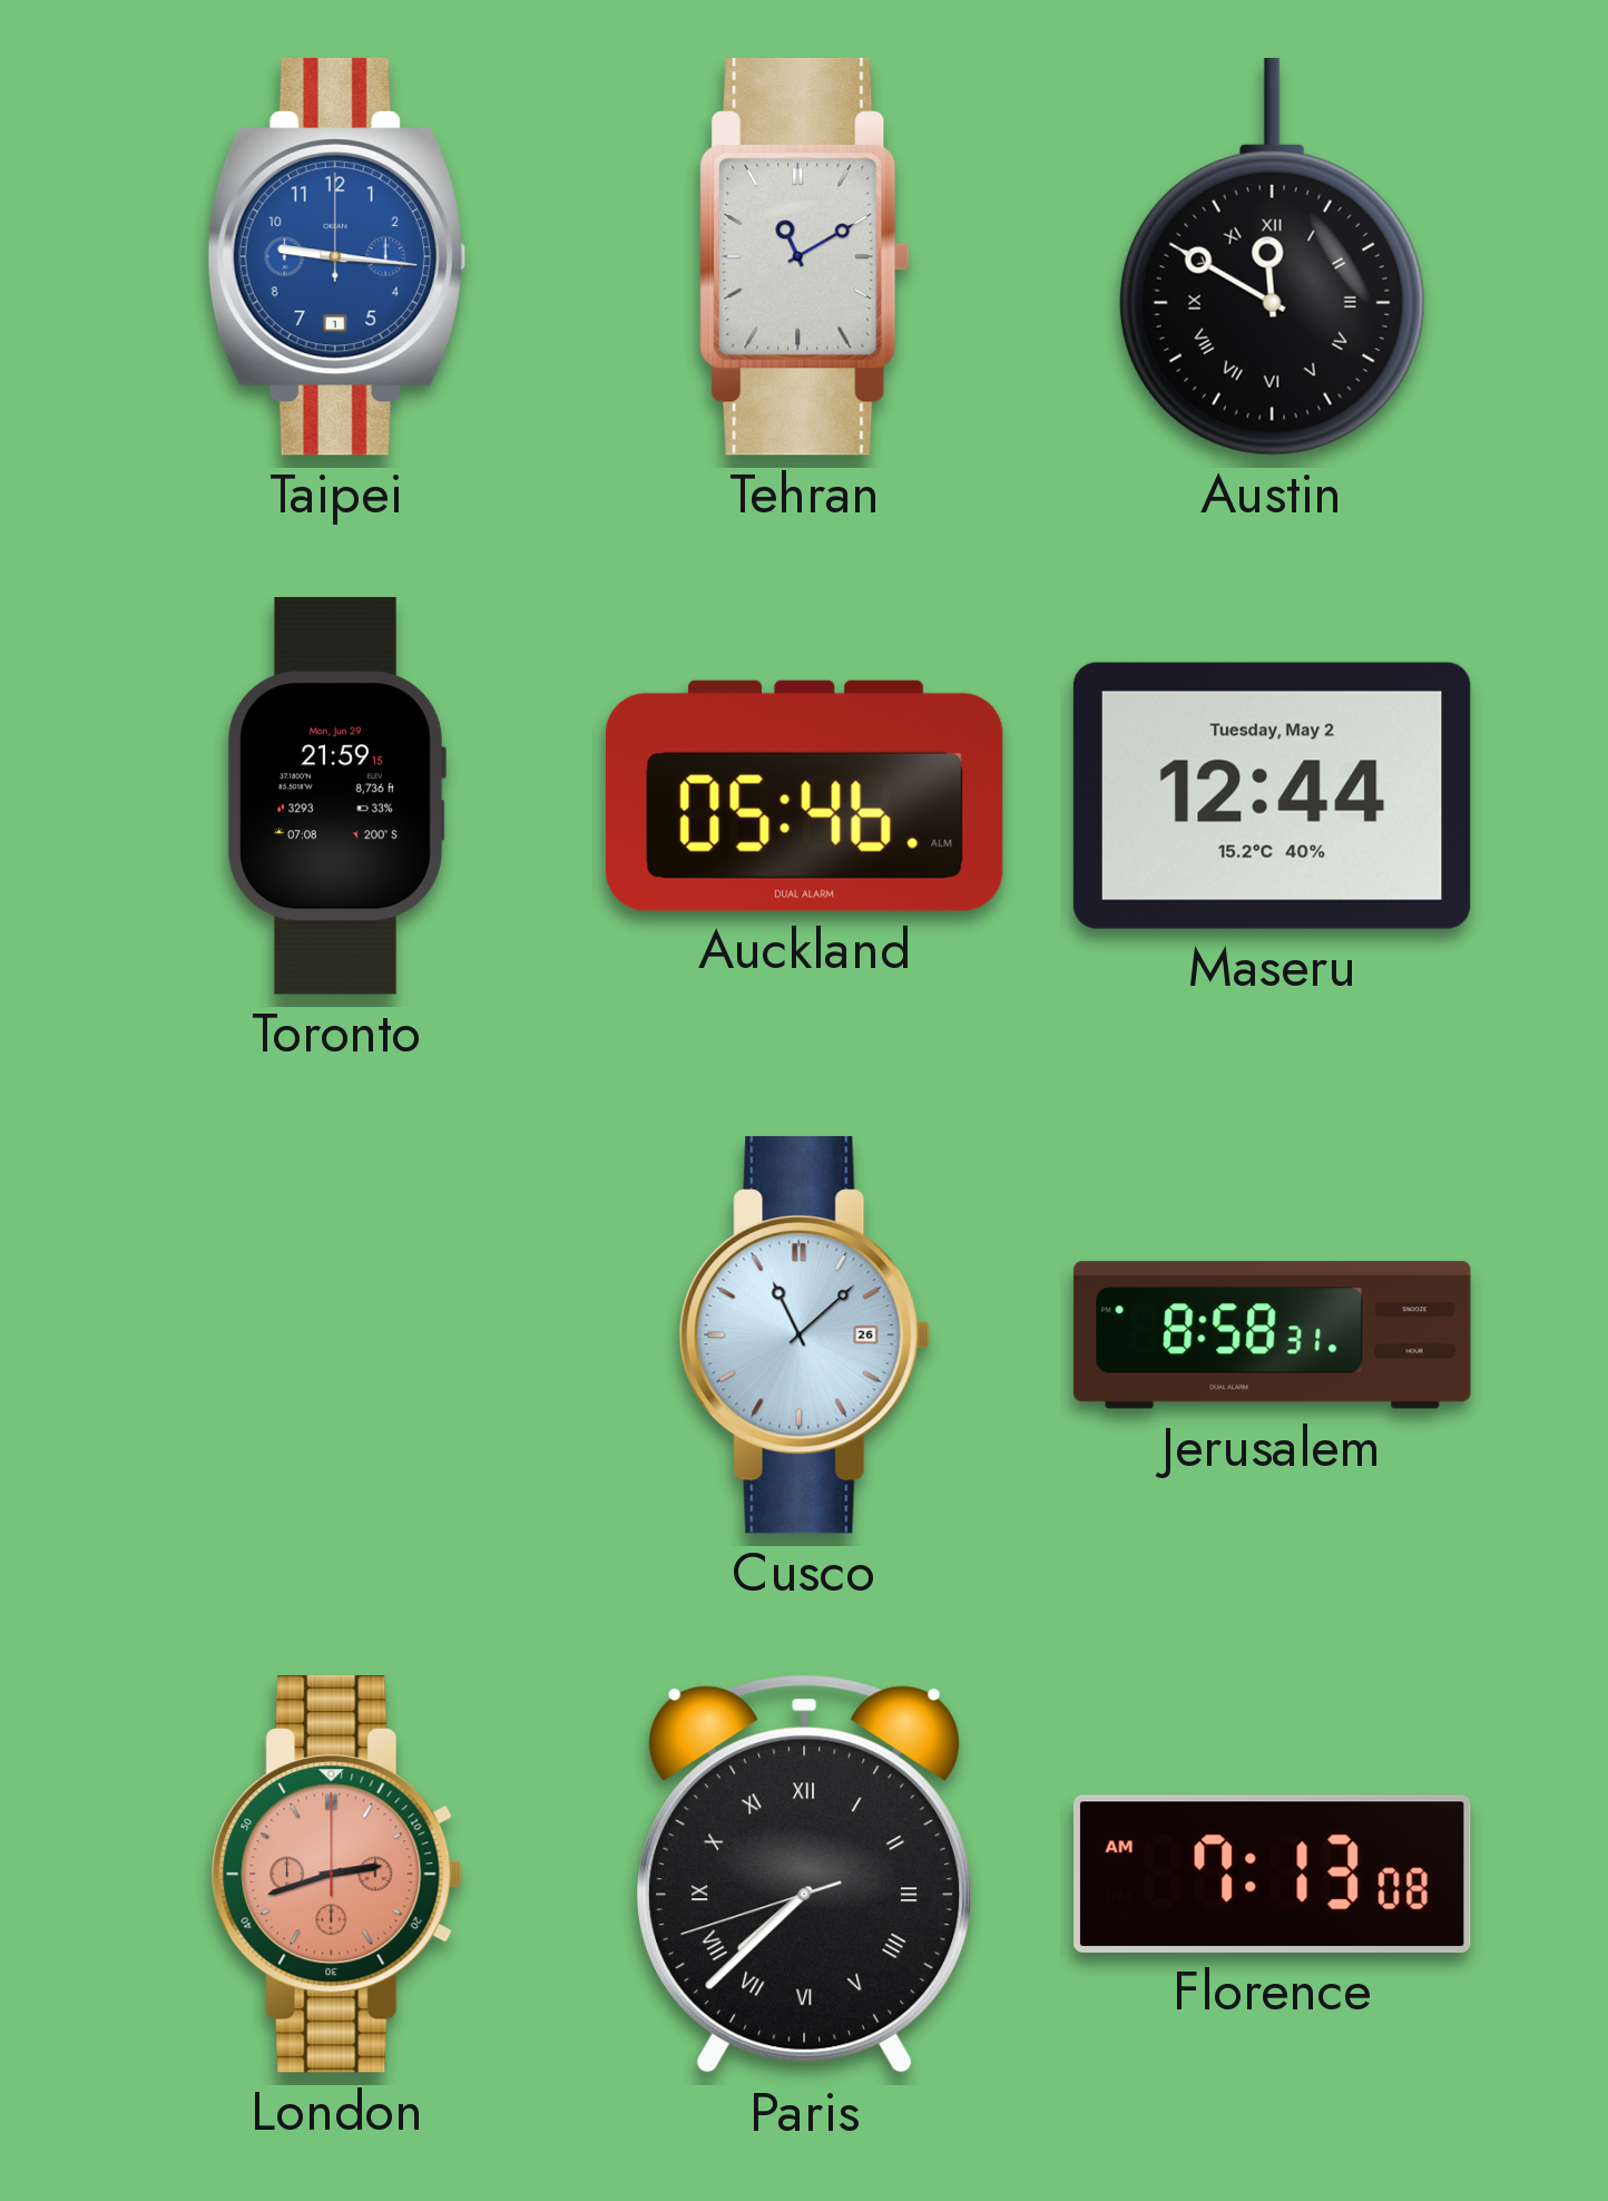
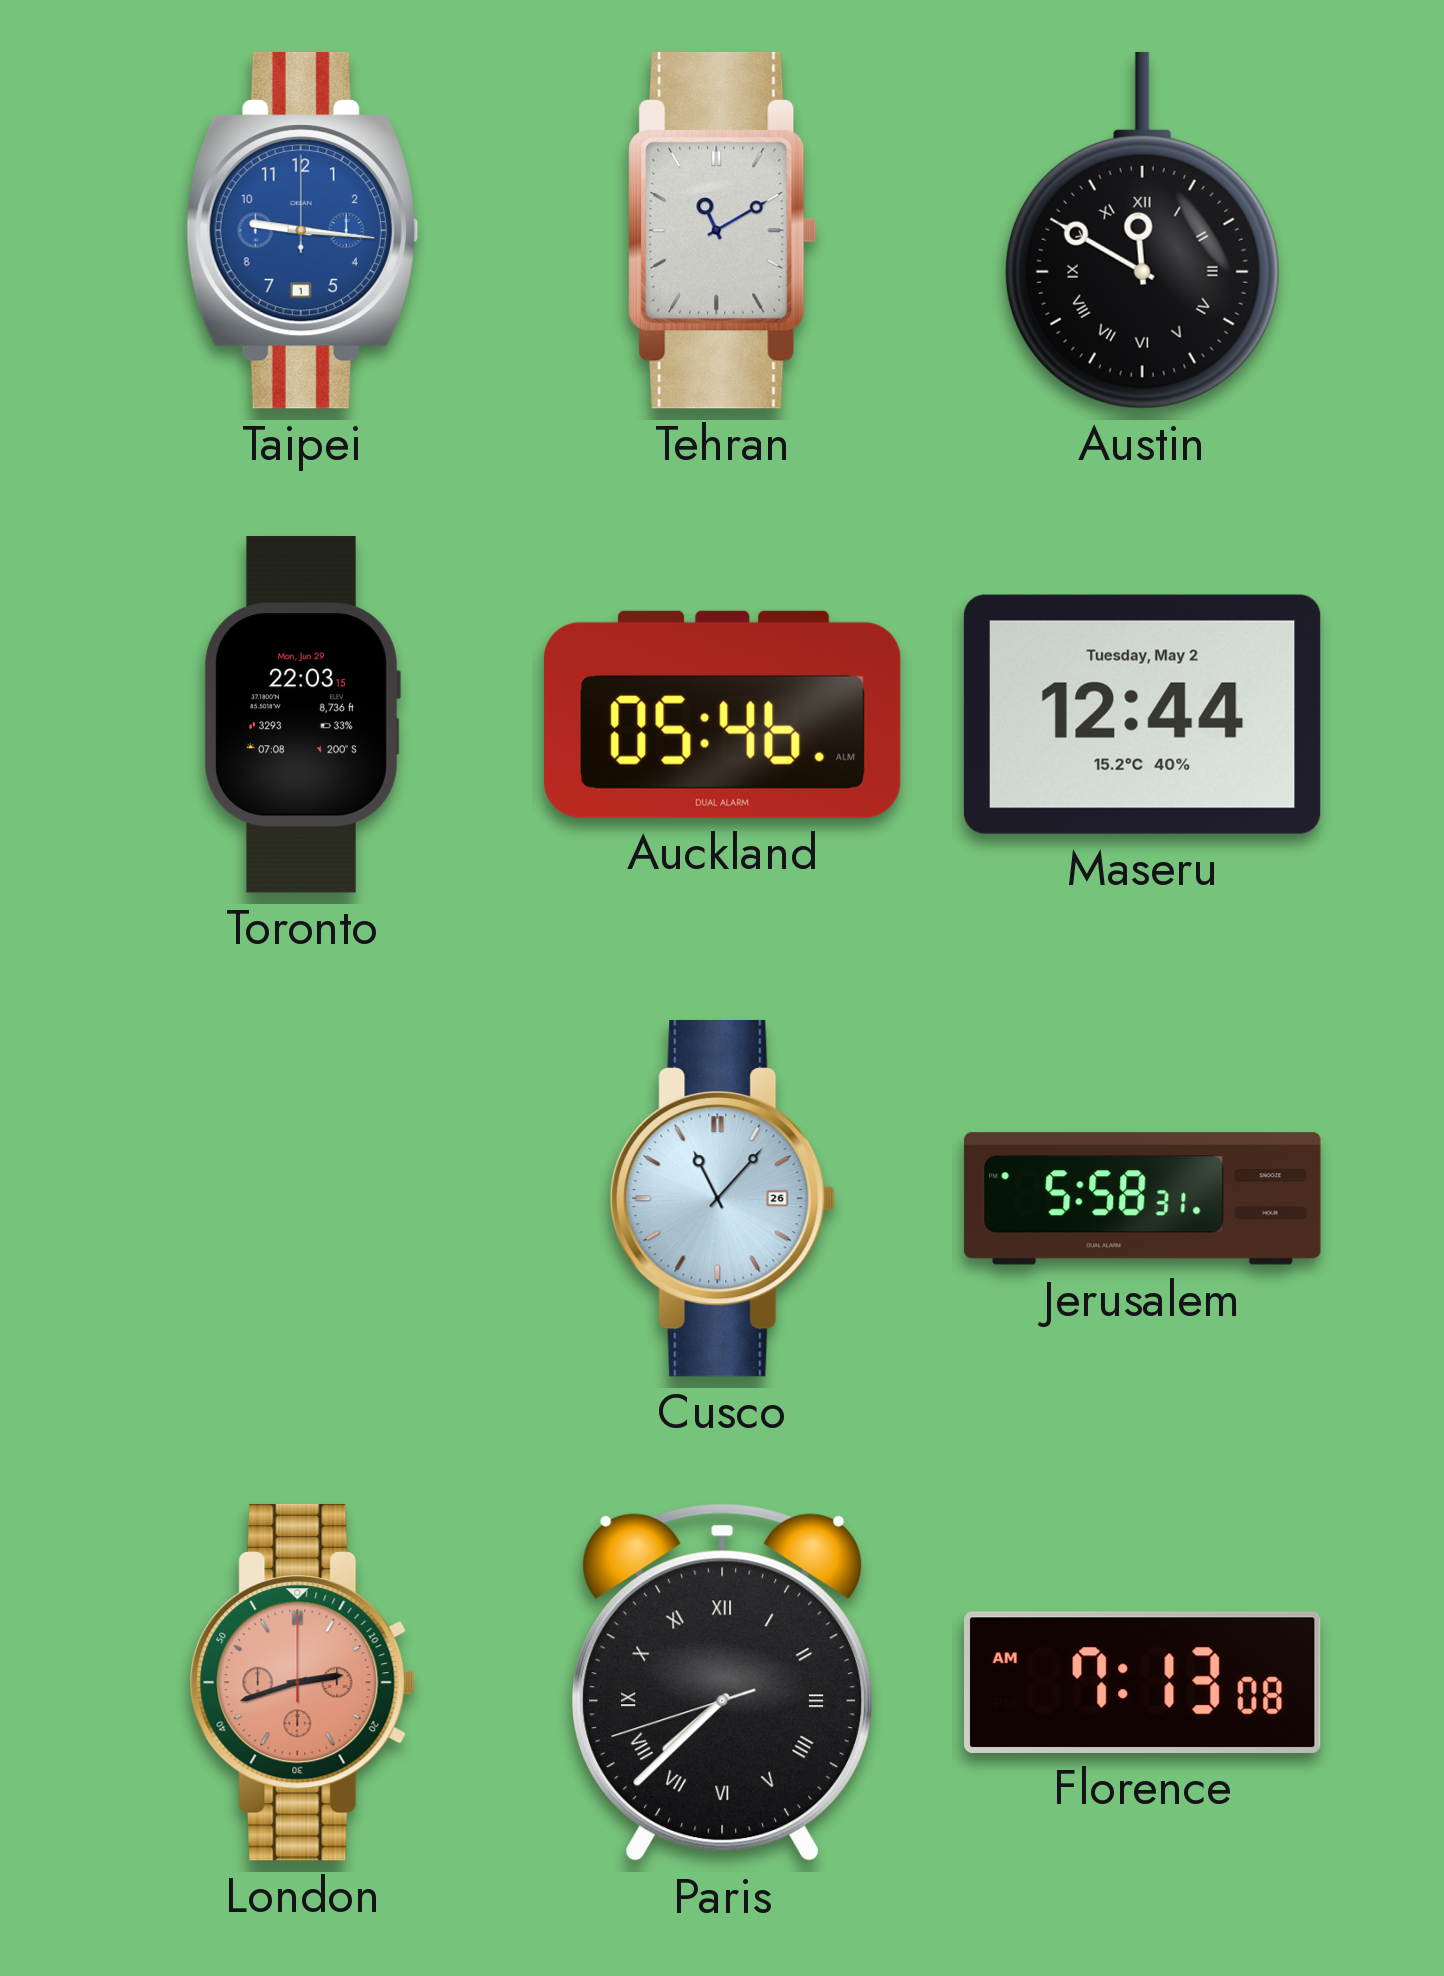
Toronto: 21:59 -> 22:03
Cusco: 11:08 -> 11:07
Jerusalem: 8:58 -> 5:58
